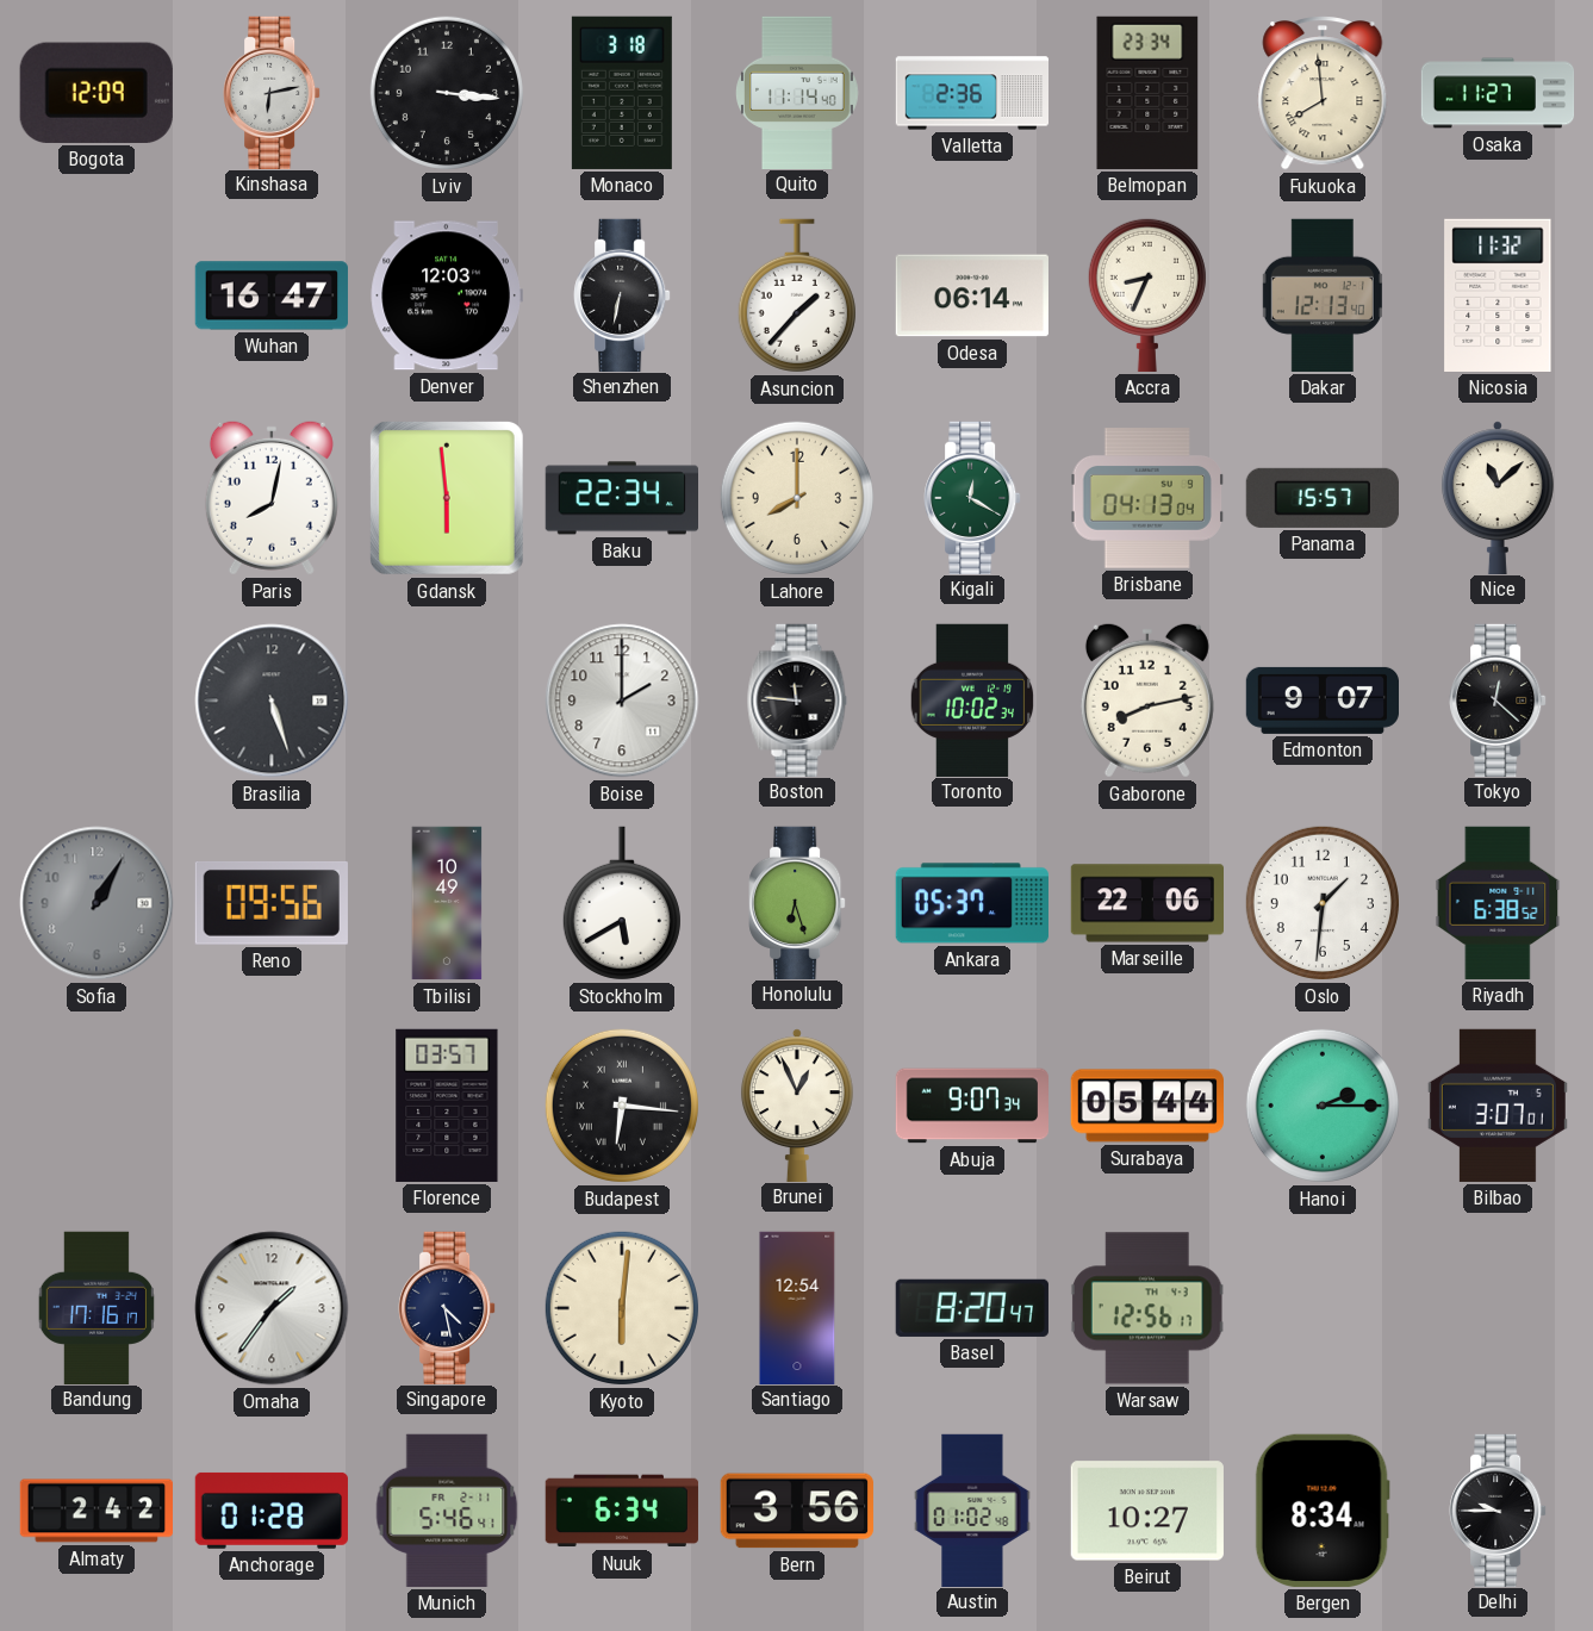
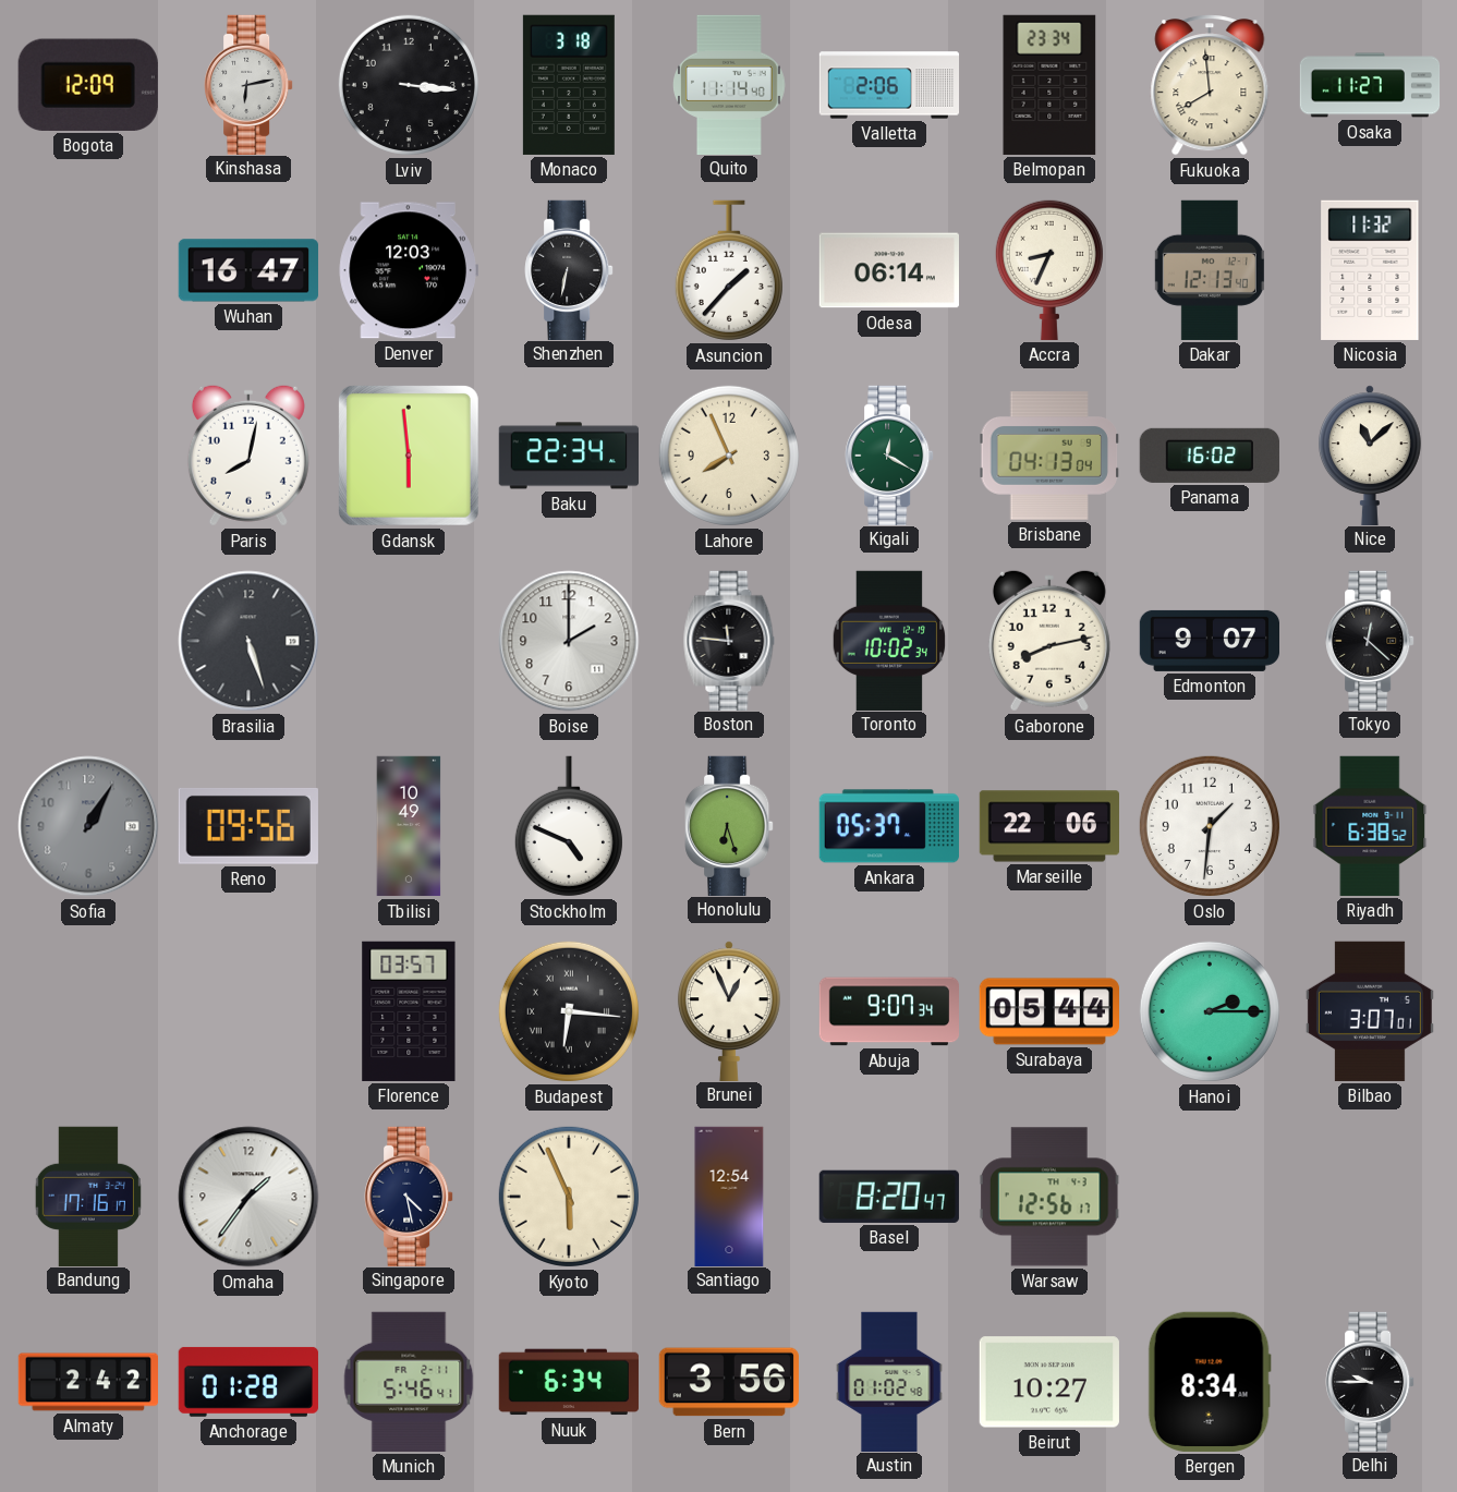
Valletta: 2:36 -> 2:06
Lahore: 8:00 -> 7:56
Panama: 15:57 -> 16:02
Stockholm: 5:40 -> 4:49
Kyoto: 6:01 -> 5:56
